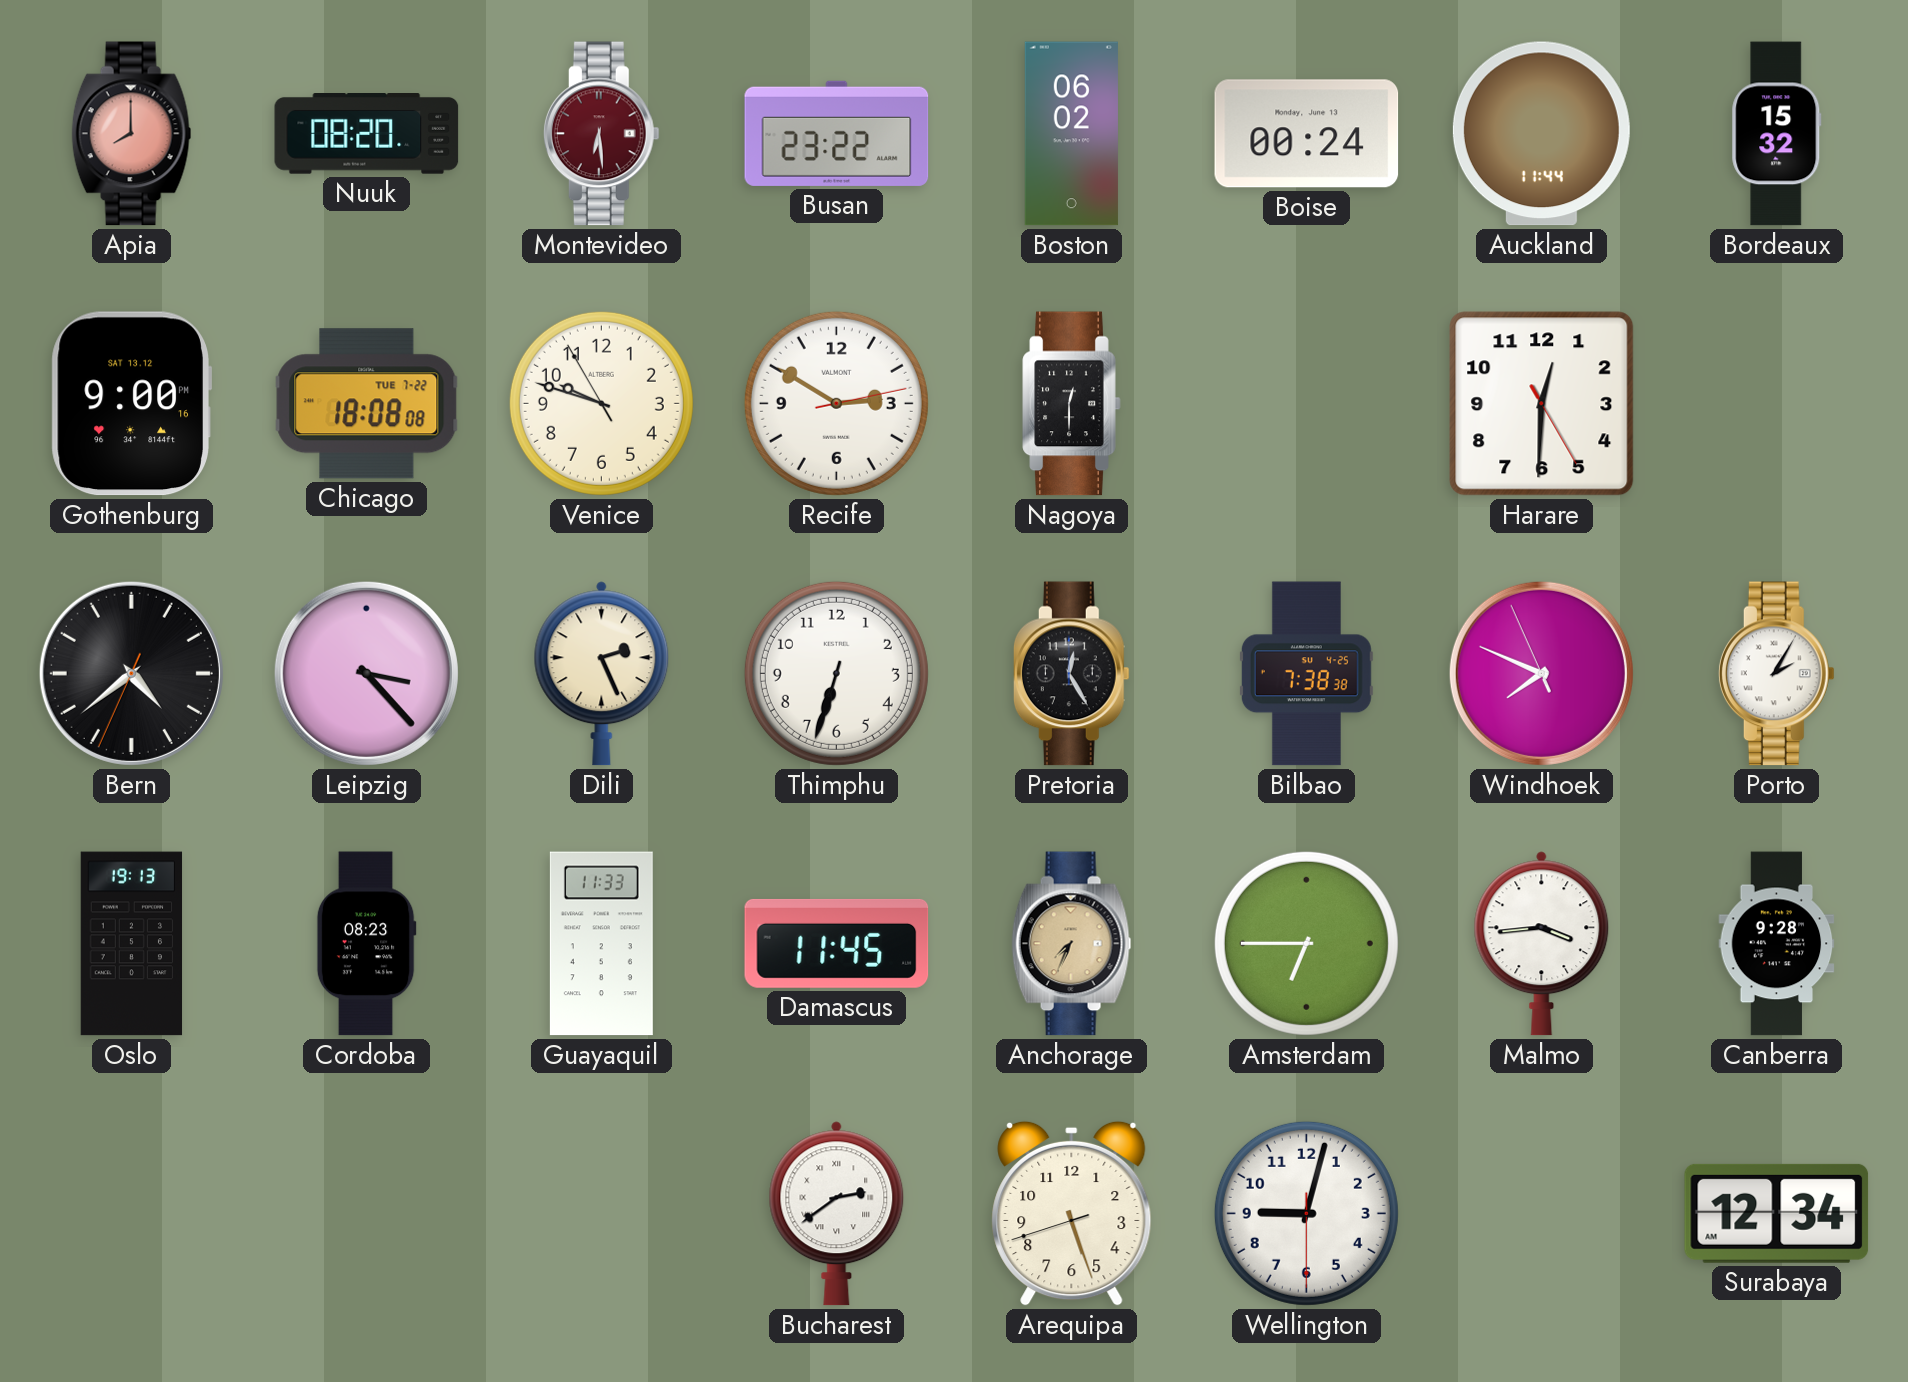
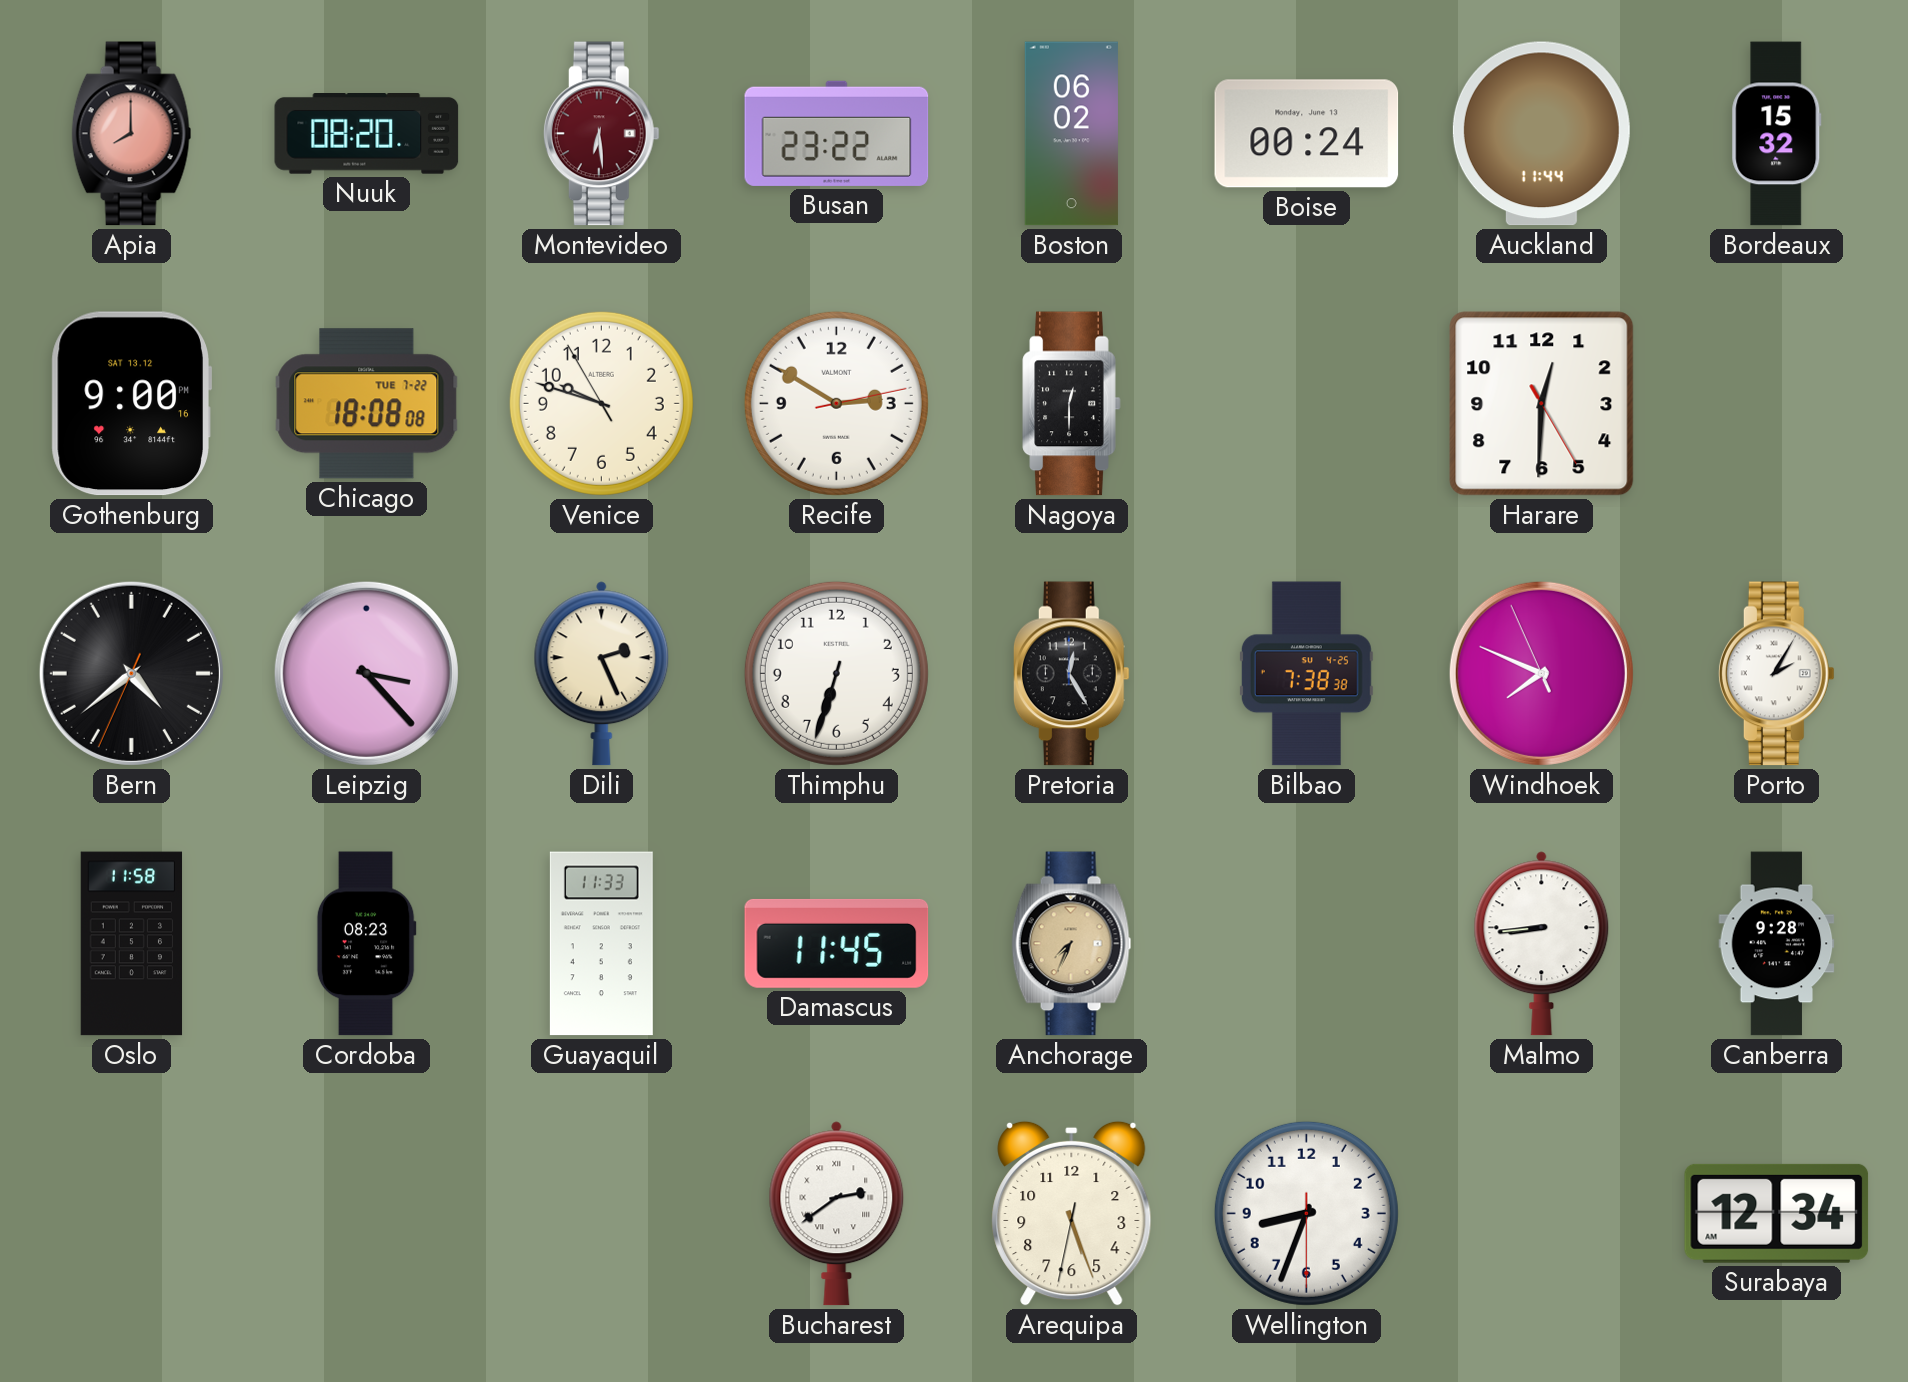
Oslo: 19:13 -> 11:58
Amsterdam: 6:45 -> none
Malmo: 3:44 -> 8:44
Arequipa: 5:26:42 -> 5:26:32
Wellington: 9:02 -> 8:33
